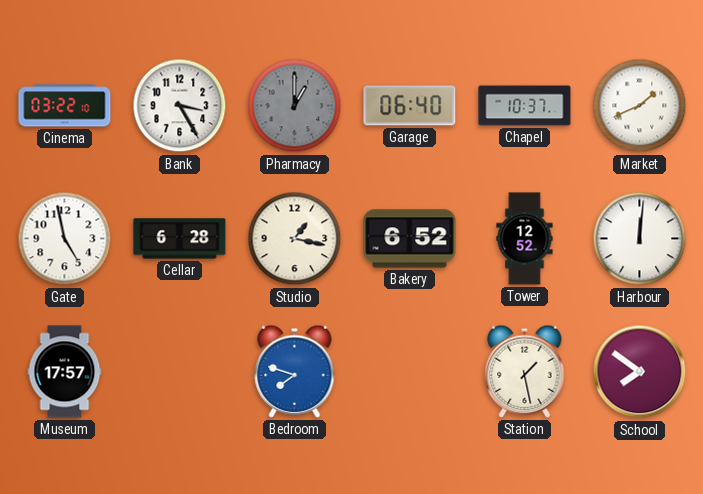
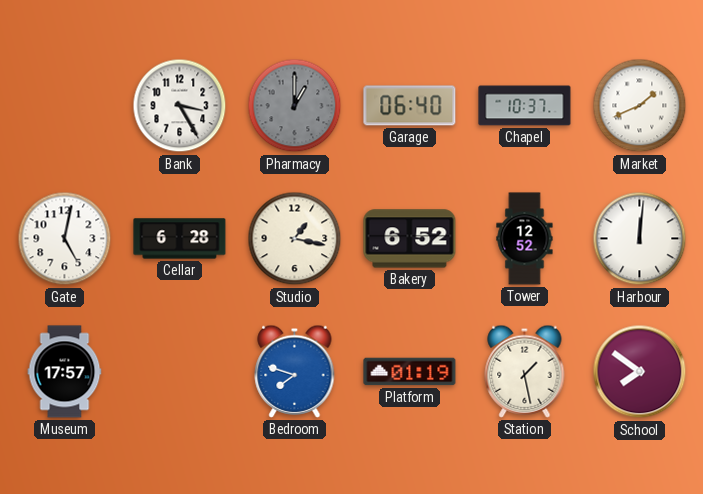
Cinema: 03:22 -> none
Gate: 4:58 -> 5:02
Platform: none -> 01:19
